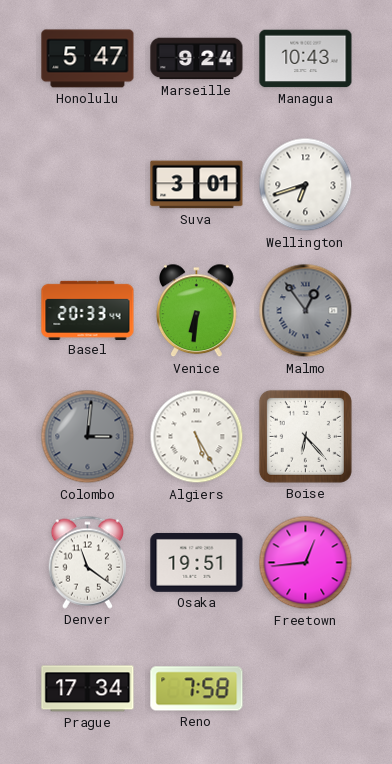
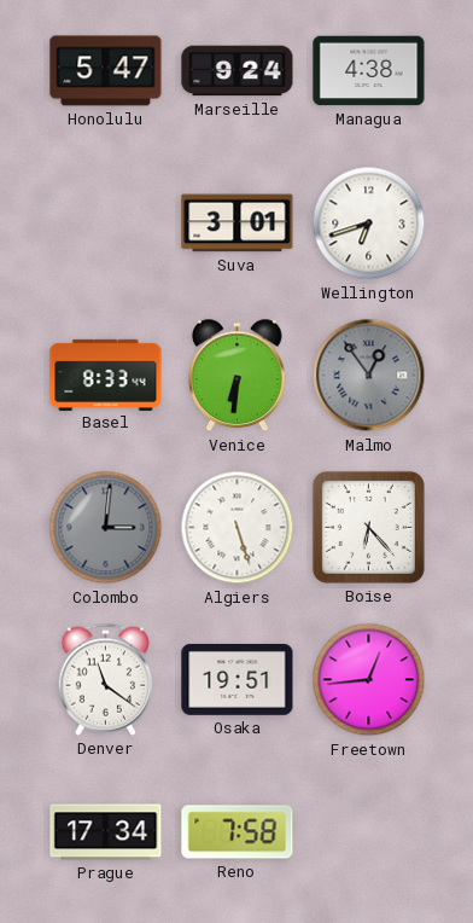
Managua: 10:43 -> 4:38
Basel: 20:33 -> 8:33
Algiers: 5:25 -> 5:27
